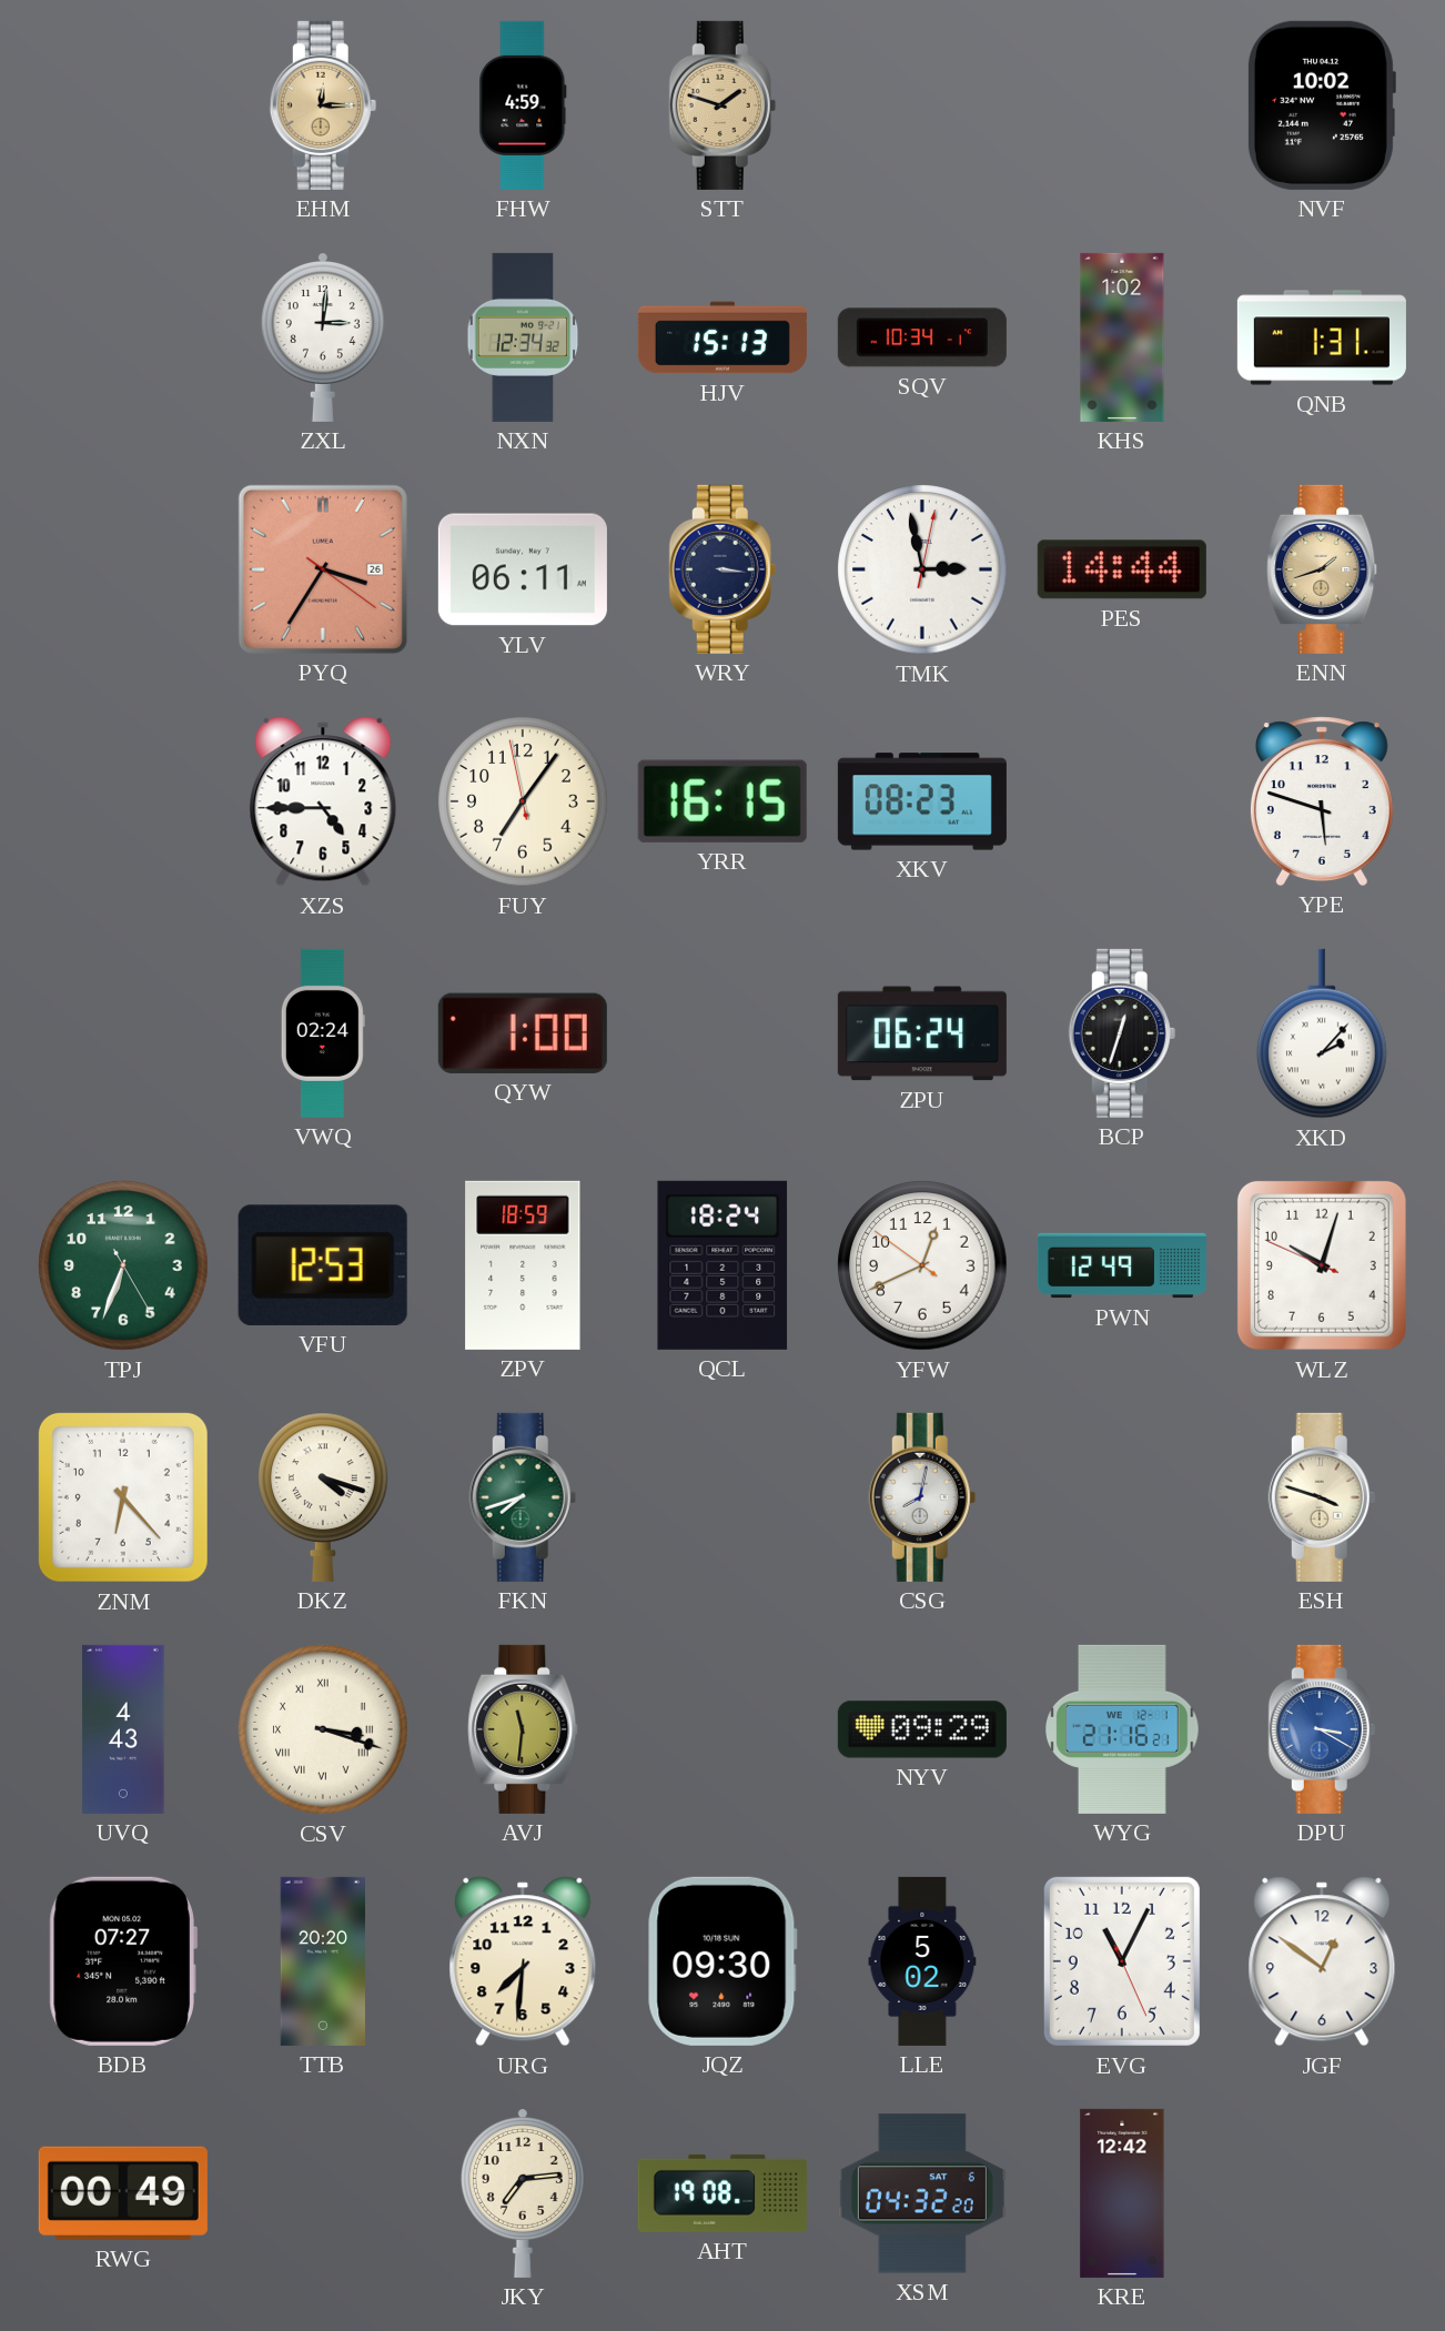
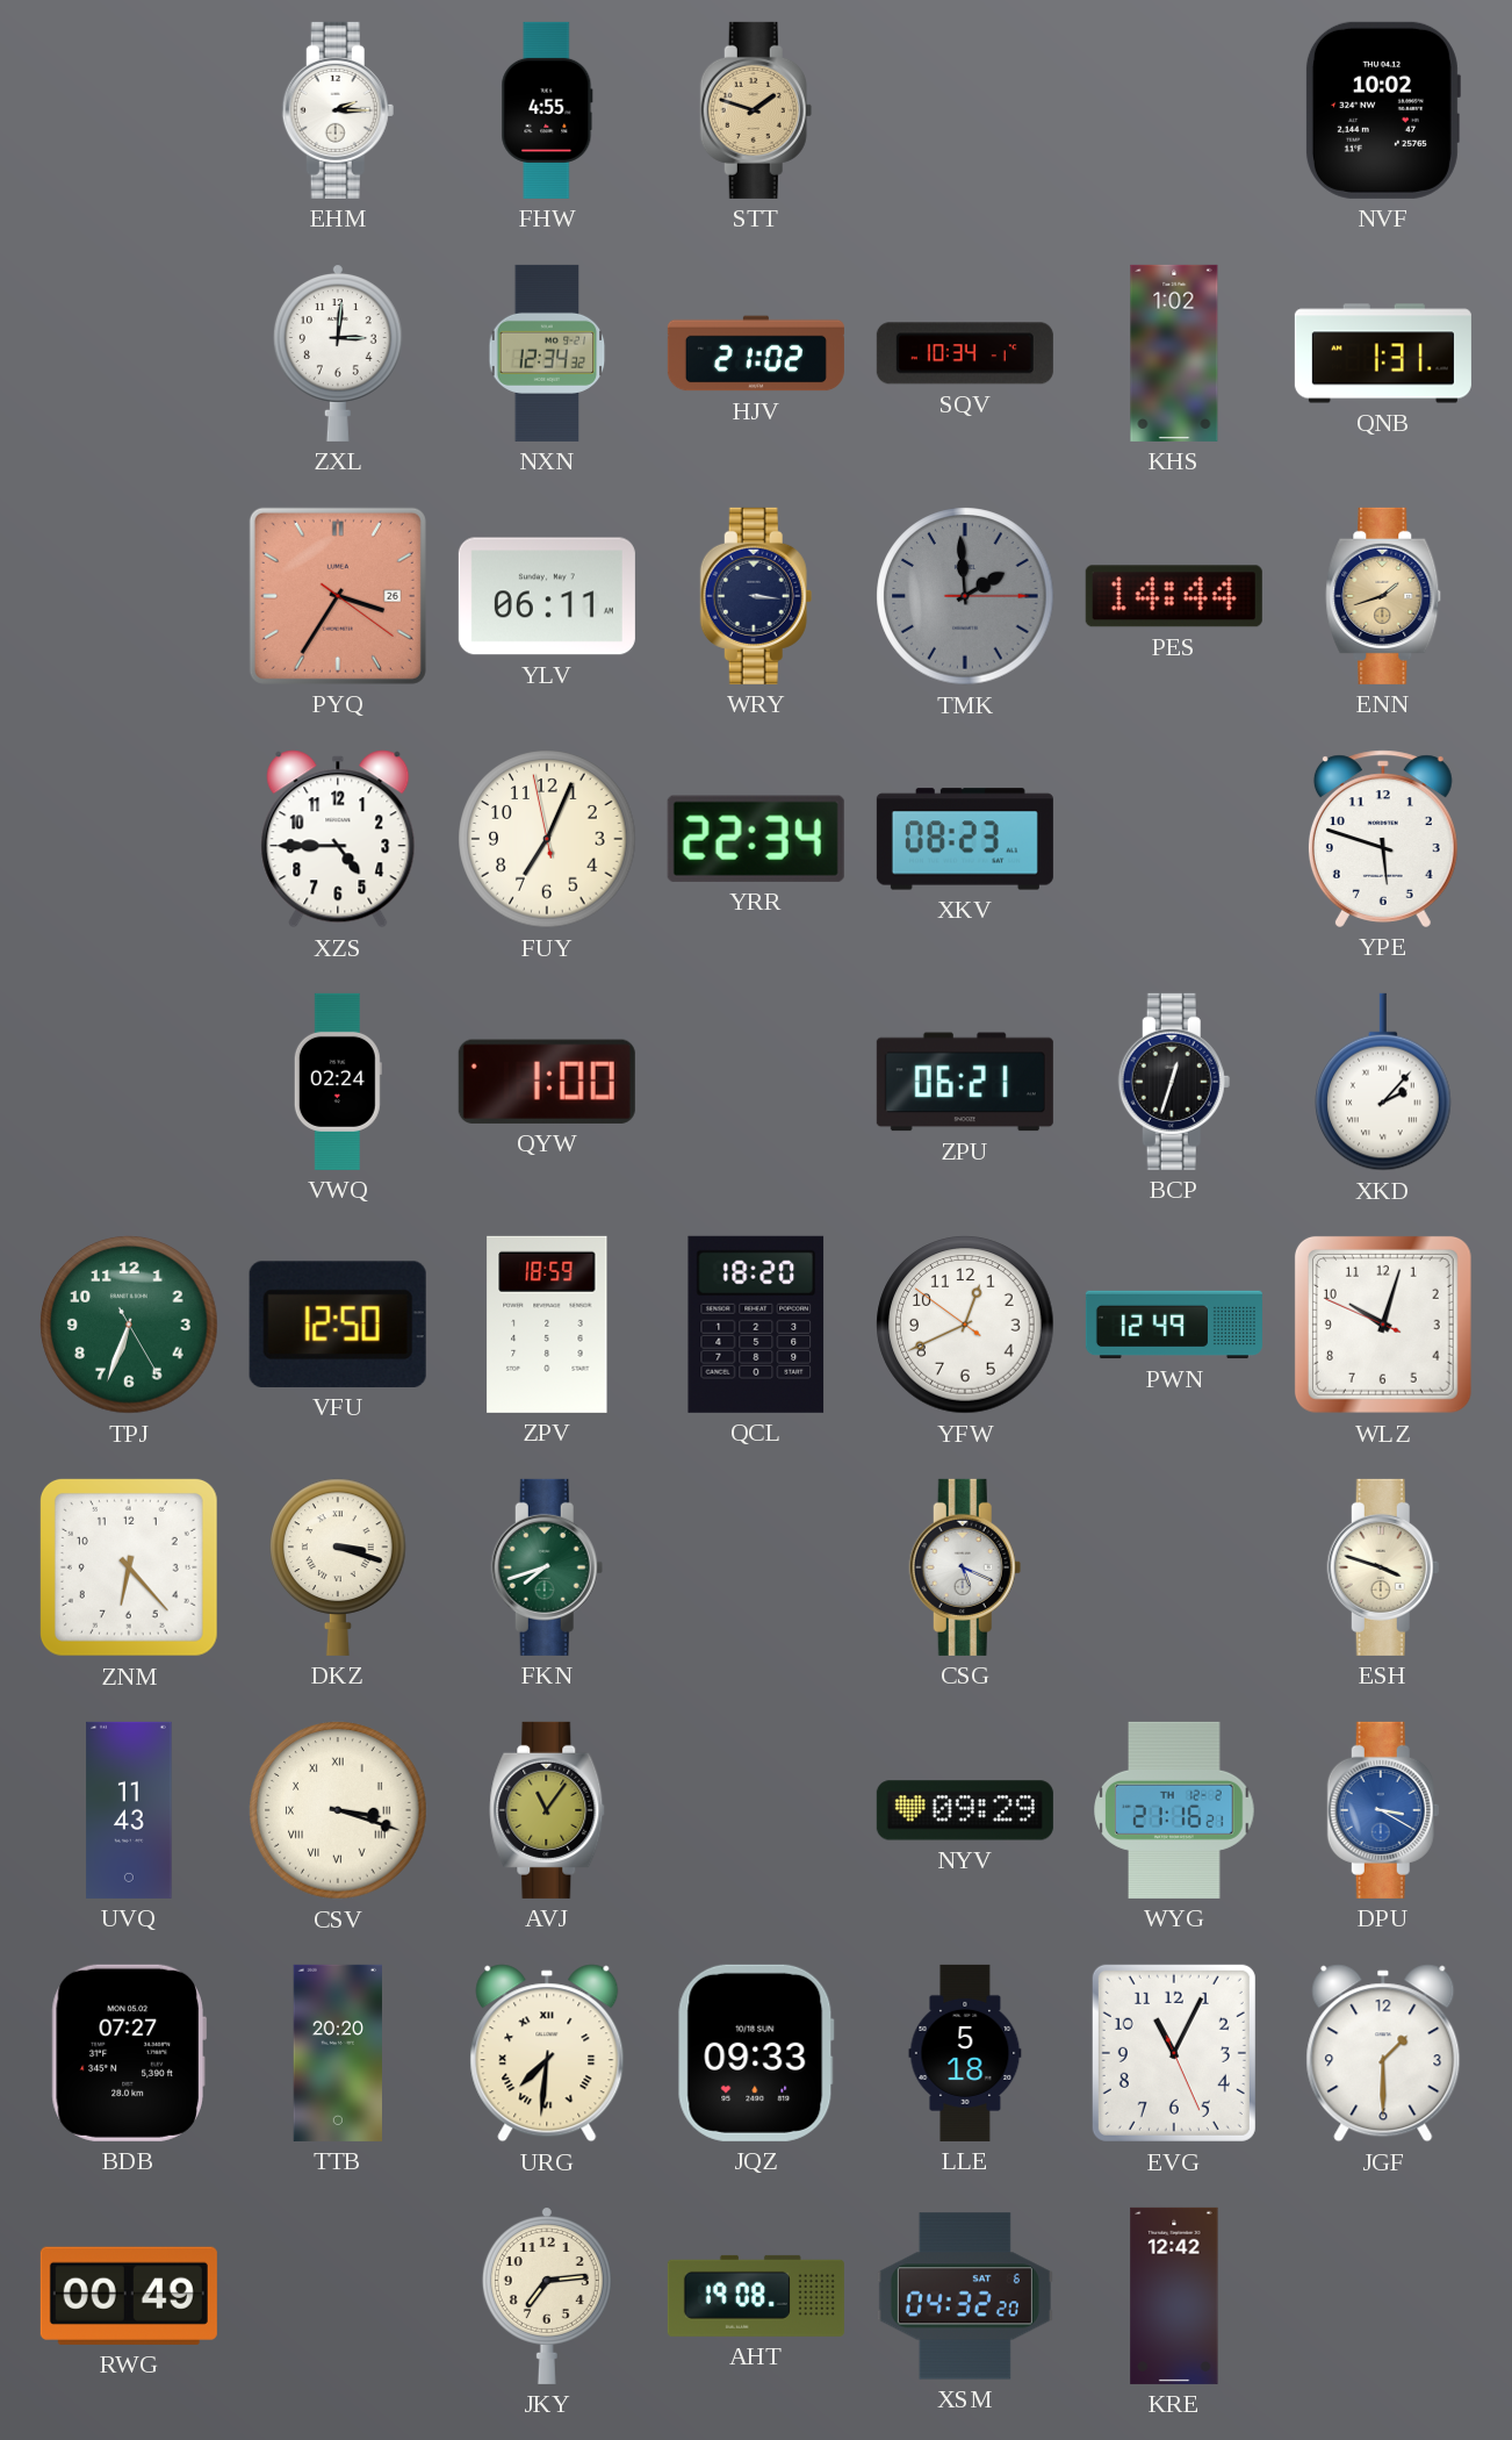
EHM: 12:15 -> 2:15
EHM dial: champagne -> white
FHW: 4:59 -> 4:55
HJV: 15:13 -> 21:02
TMK: 2:58 -> 1:59
TMK dial: white -> grey
FUY: 7:05 -> 7:03
YRR: 16:15 -> 22:34
ZPU: 06:24 -> 06:21
VFU: 12:53 -> 12:50
QCL: 18:24 -> 18:20
DKZ: 4:18 -> 3:18
CSG: 8:02 -> 5:19
UVQ: 4:43 -> 11:43
AVJ: 11:31 -> 11:06
WYG date: WE 12-1 -> TH 12-2
URG numerals: Arabic -> Roman
JQZ: 09:30 -> 09:33
LLE: 5:02 -> 5:18
JGF: 12:51 -> 1:30
